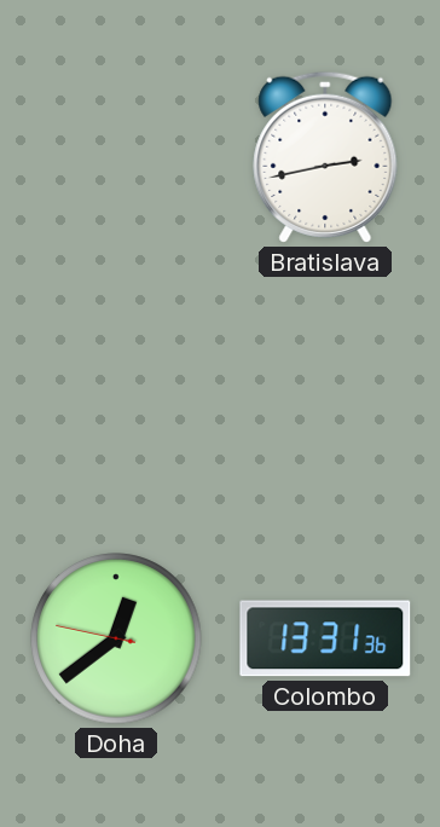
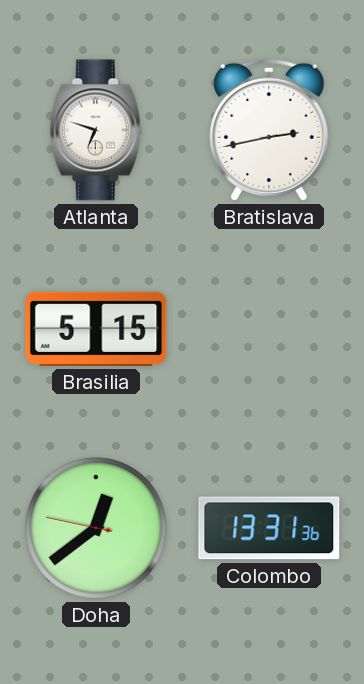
Atlanta: none -> 6:48
Brasilia: none -> 5:15
